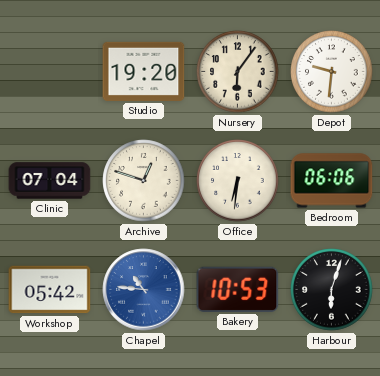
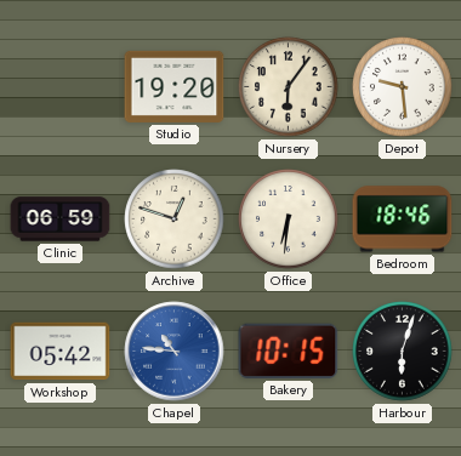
Depot: 9:31 -> 9:29
Clinic: 07:04 -> 06:59
Bedroom: 06:06 -> 18:46
Bakery: 10:53 -> 10:15
